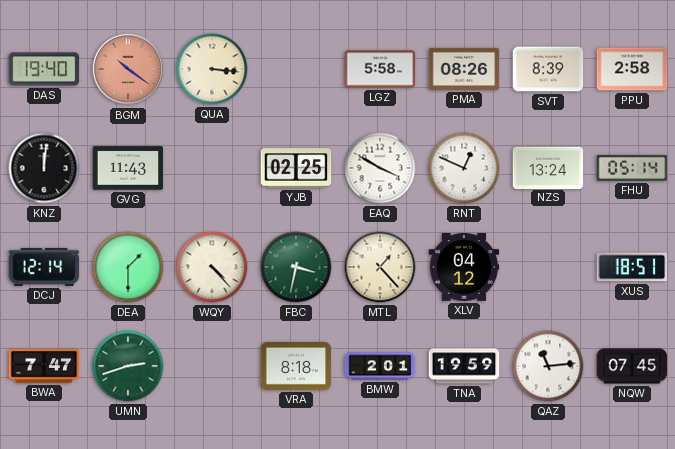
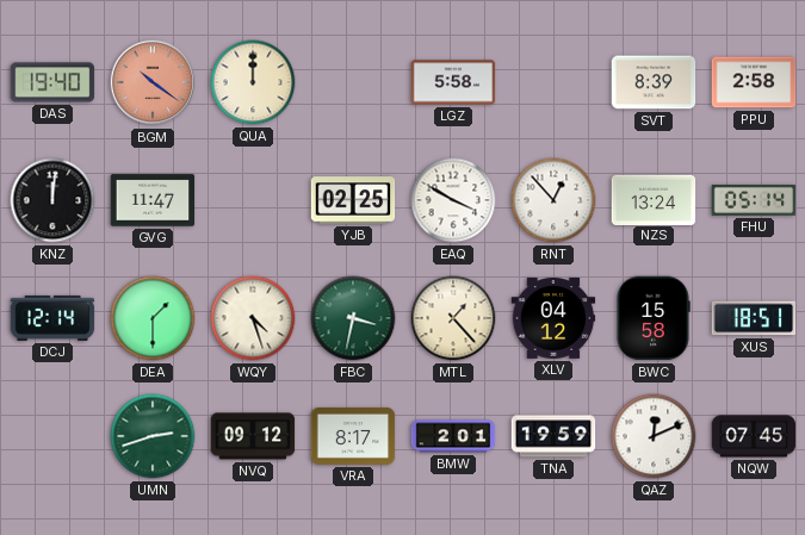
QUA: 3:16 -> 12:00
PMA: 08:26 -> none
GVG: 11:43 -> 11:47
RNT: 12:49 -> 12:53
WQY: 4:23 -> 4:27
BWC: none -> 15:58
BWA: 7:47 -> none
NVQ: none -> 09:12
VRA: 8:18 -> 8:17
QAZ: 11:14 -> 12:11
